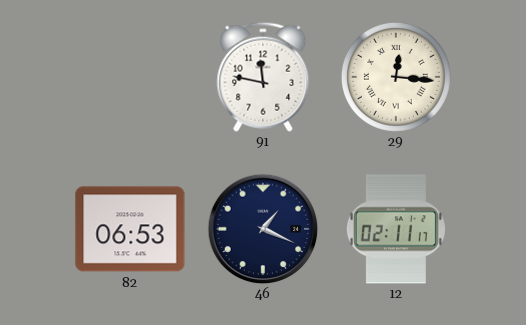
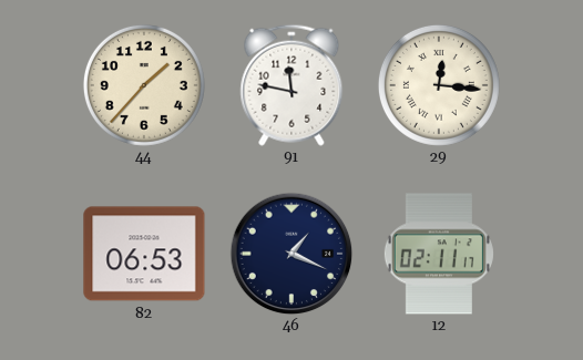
44: none -> 1:37
